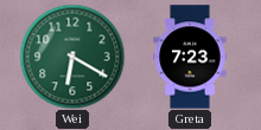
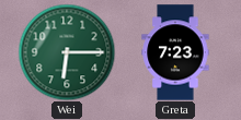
Wei: 6:20 -> 6:15
